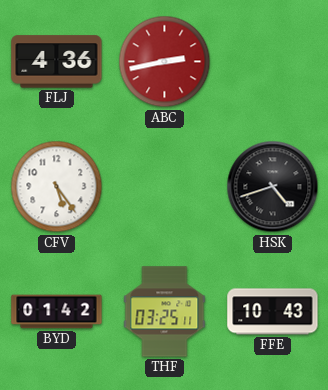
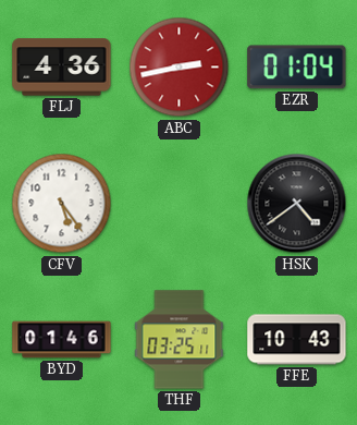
EZR: none -> 01:04
HSK: 4:42 -> 4:39
BYD: 01:42 -> 01:46
